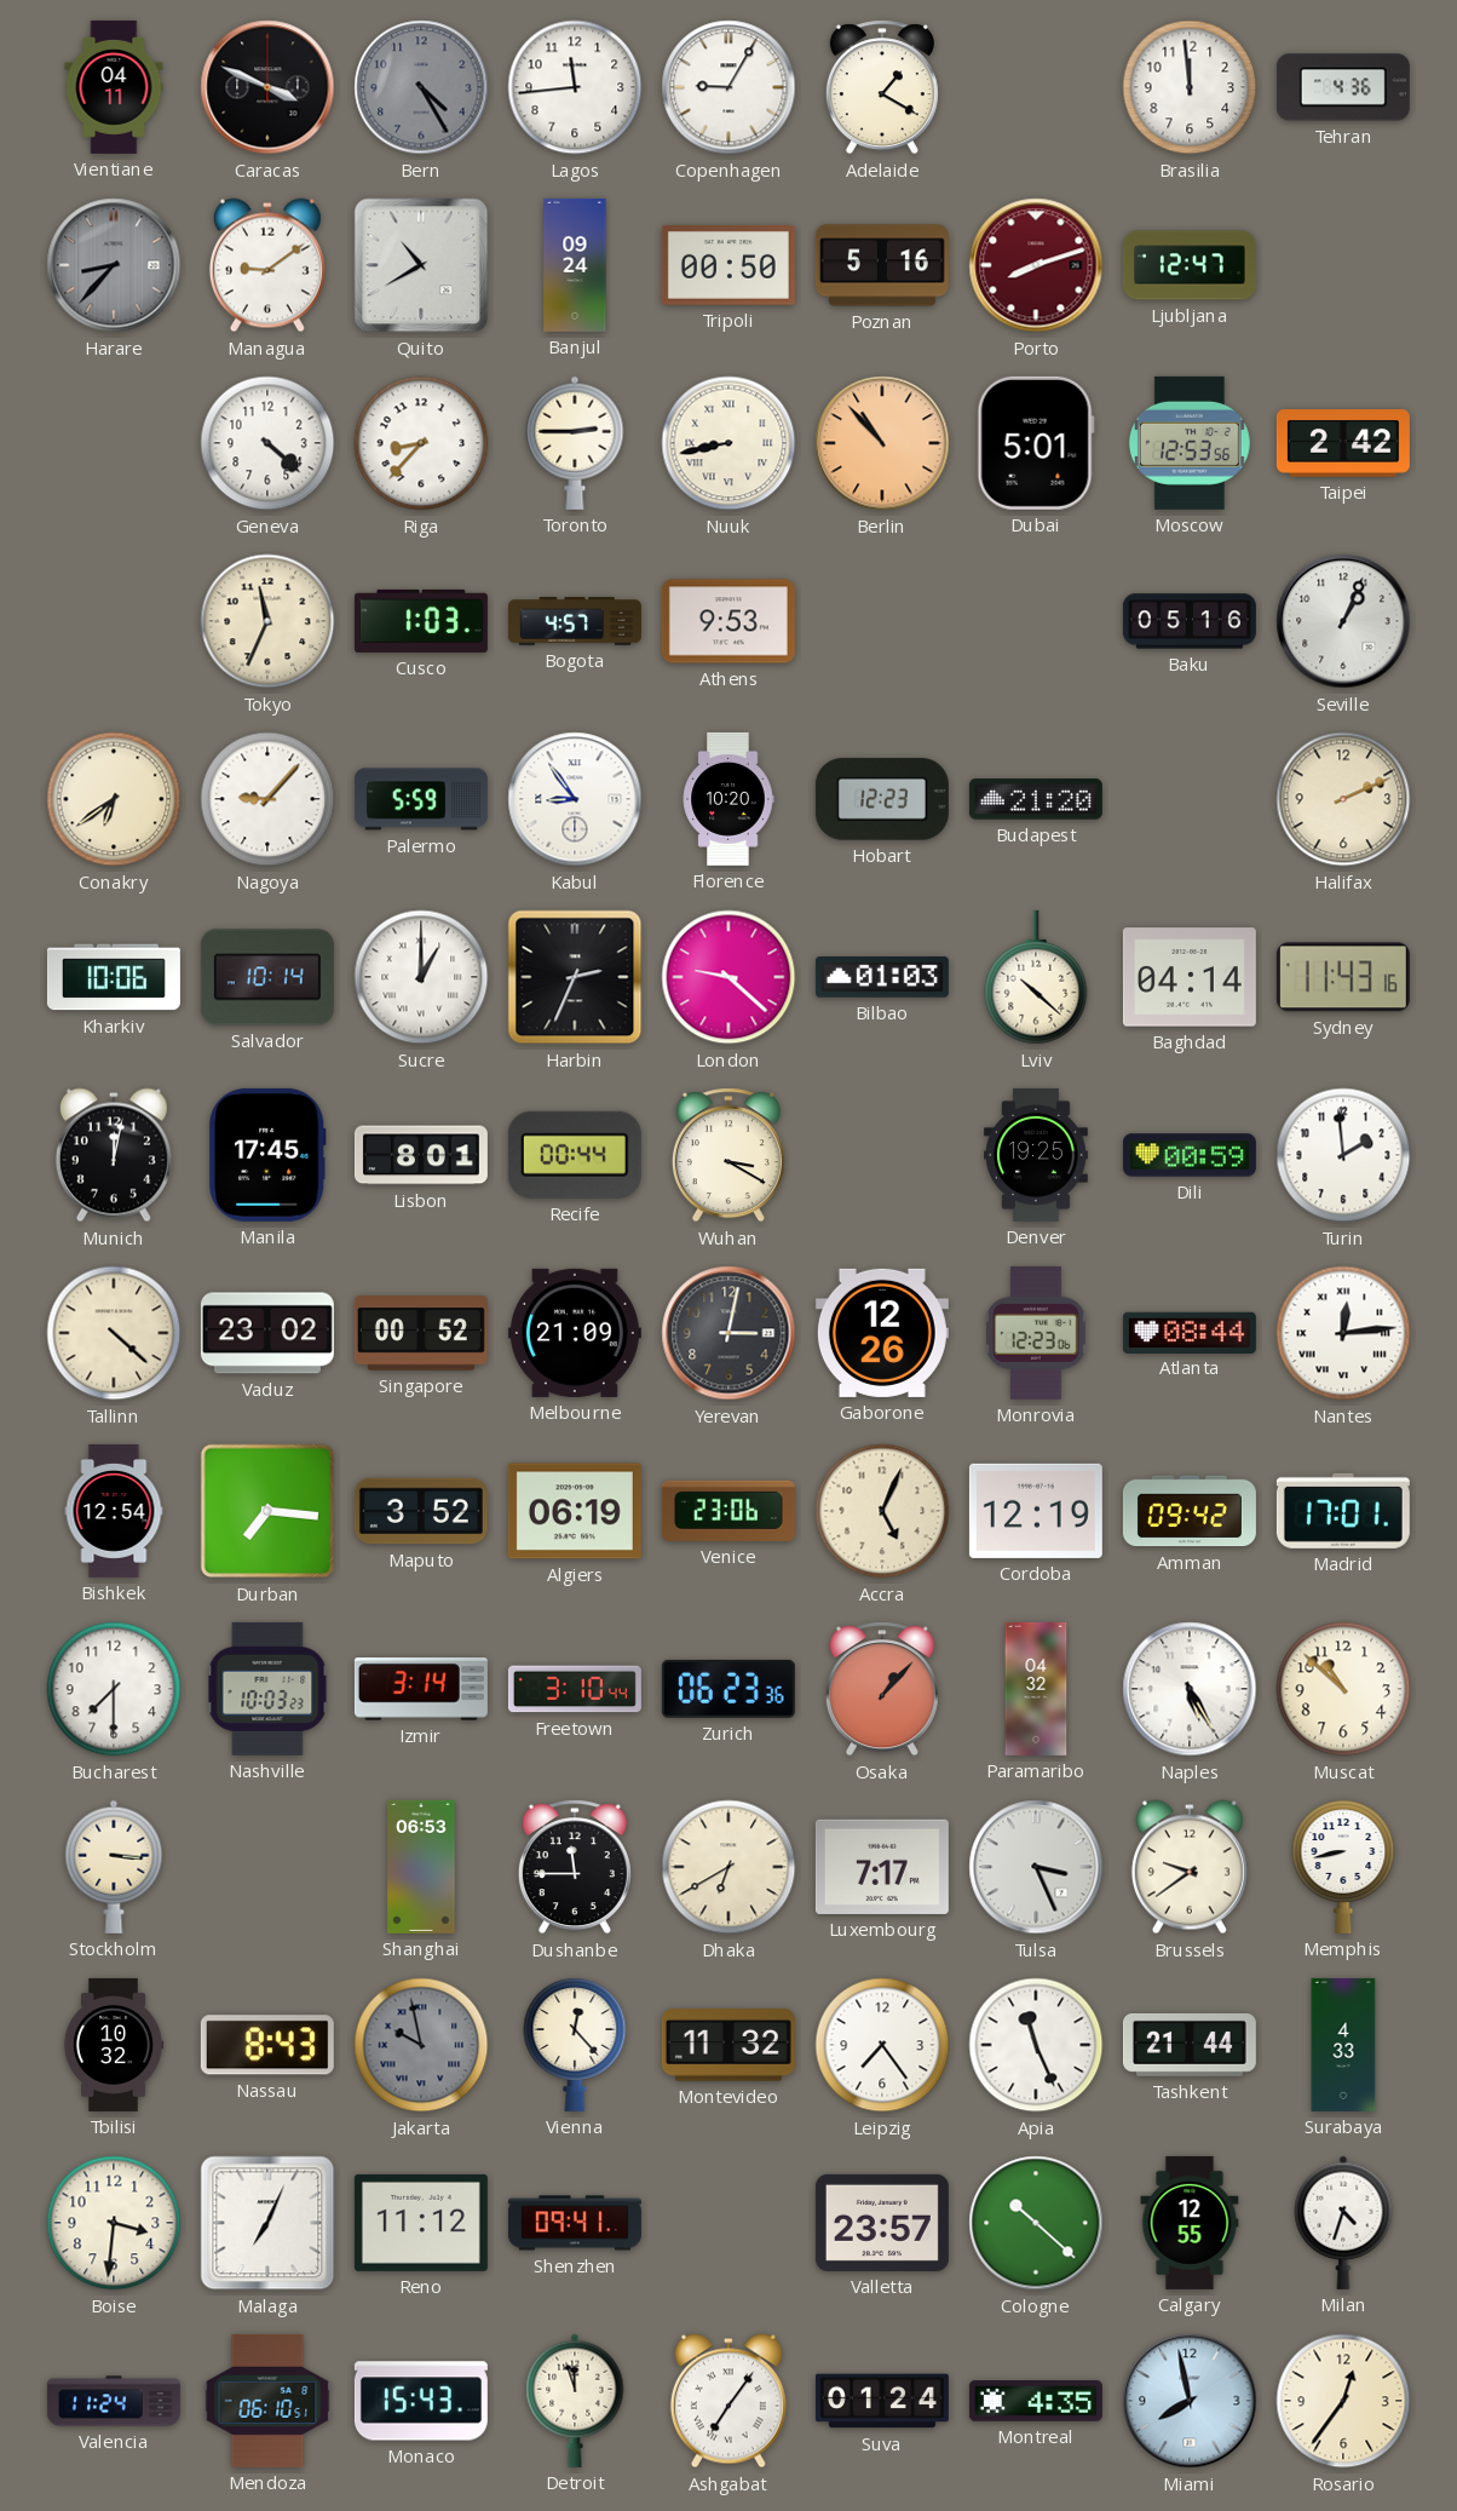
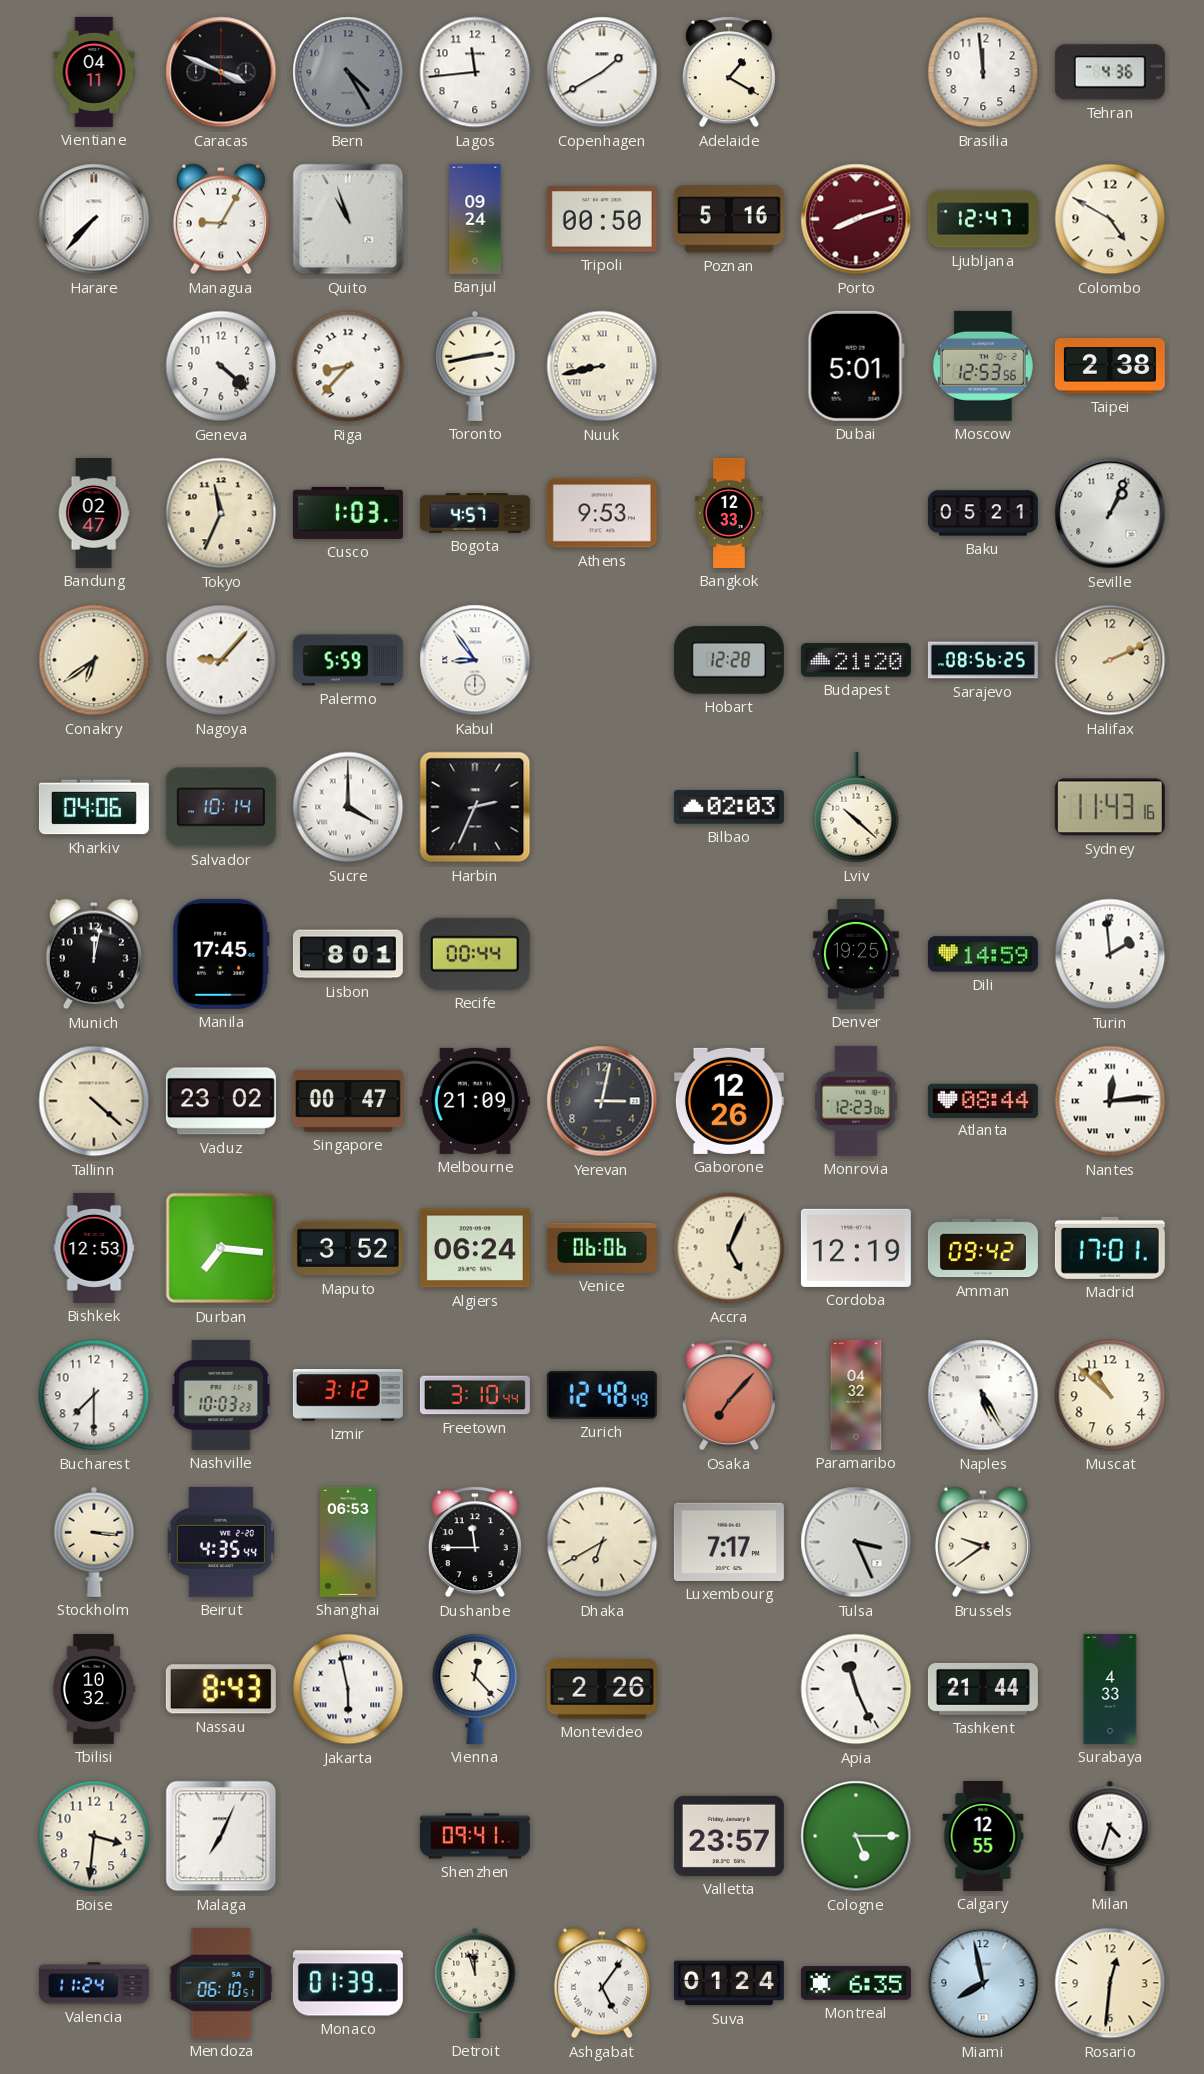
Copenhagen: 9:05 -> 1:40
Harare: 8:37 -> 7:37
Harare dial: grey -> white
Managua: 9:09 -> 9:05
Quito: 10:40 -> 10:57
Colombo: none -> 4:50
Toronto: 2:45 -> 2:43
Berlin: 10:53 -> none
Taipei: 2:42 -> 2:38
Bandung: none -> 02:47
Bangkok: none -> 12:33
Baku: 05:16 -> 05:21
Florence: 10:20 -> none
Hobart: 12:23 -> 12:28
Sarajevo: none -> 08:56
Kharkiv: 10:06 -> 04:06
Sucre: 1:00 -> 4:00
London: 9:22 -> none
Bilbao: 01:03 -> 02:03
Baghdad: 04:14 -> none
Wuhan: 3:20 -> none
Dili: 00:59 -> 14:59
Singapore: 00:52 -> 00:47
Bishkek: 12:54 -> 12:53
Algiers: 06:19 -> 06:24
Venice: 23:06 -> 06:06
Izmir: 3:14 -> 3:12
Zurich: 06:23 -> 12:48
Osaka: 1:07 -> 7:07
Beirut: none -> 4:35
Memphis: 8:43 -> none
Jakarta: 9:58 -> 5:58
Jakarta dial: grey -> white
Montevideo: 11:32 -> 2:26
Leipzig: 7:24 -> none
Reno: 11:12 -> none
Cologne: 10:22 -> 5:15
Monaco: 15:43 -> 01:39
Ashgabat: 7:06 -> 5:06
Montreal: 4:35 -> 6:35
Rosario: 12:36 -> 12:31
